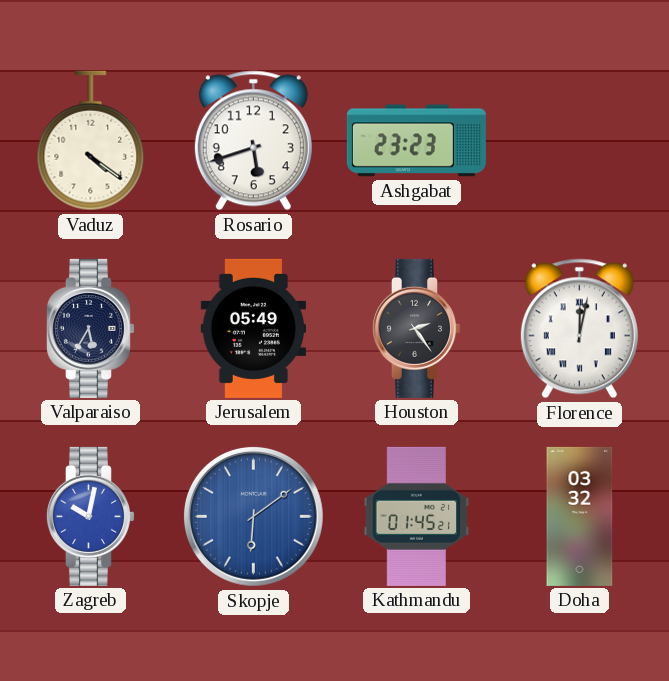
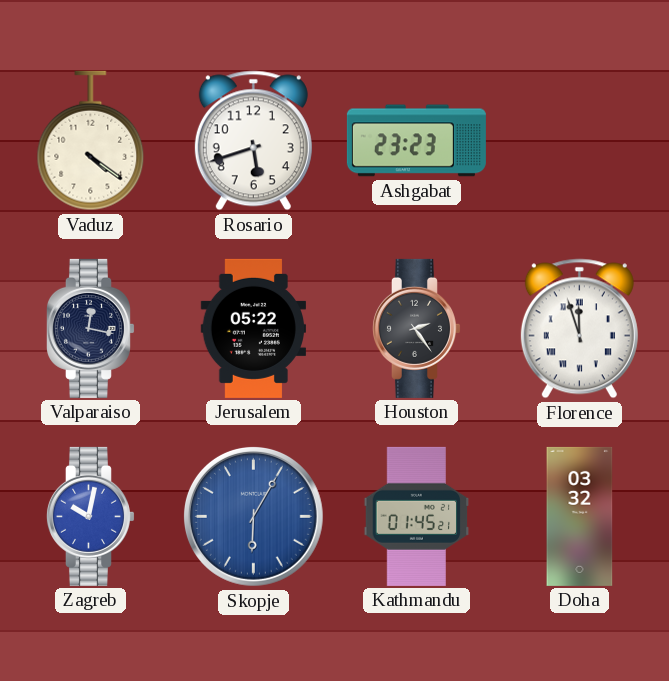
Valparaiso: 5:35 -> 12:17
Jerusalem: 05:49 -> 05:22
Florence: 12:02 -> 11:57
Skopje: 6:09 -> 6:05
